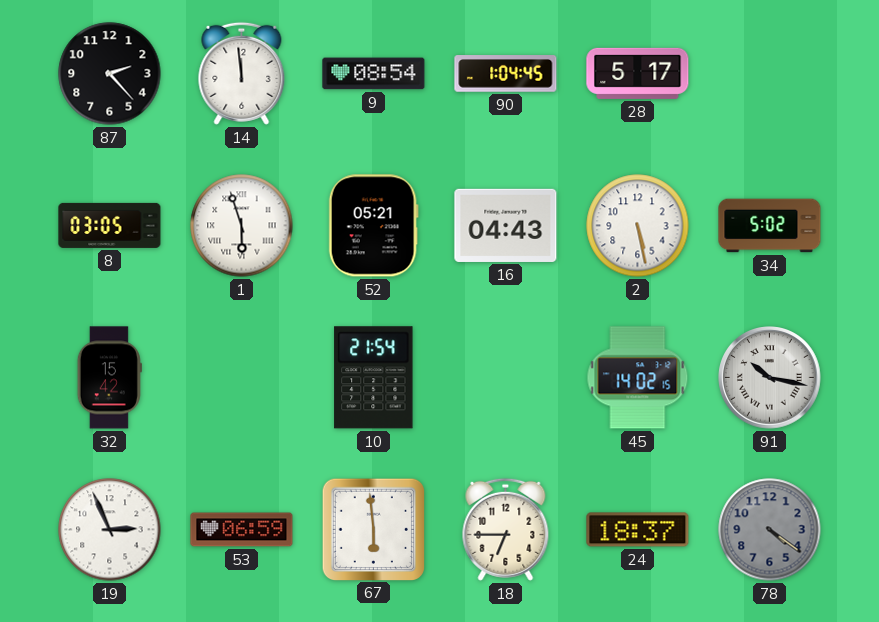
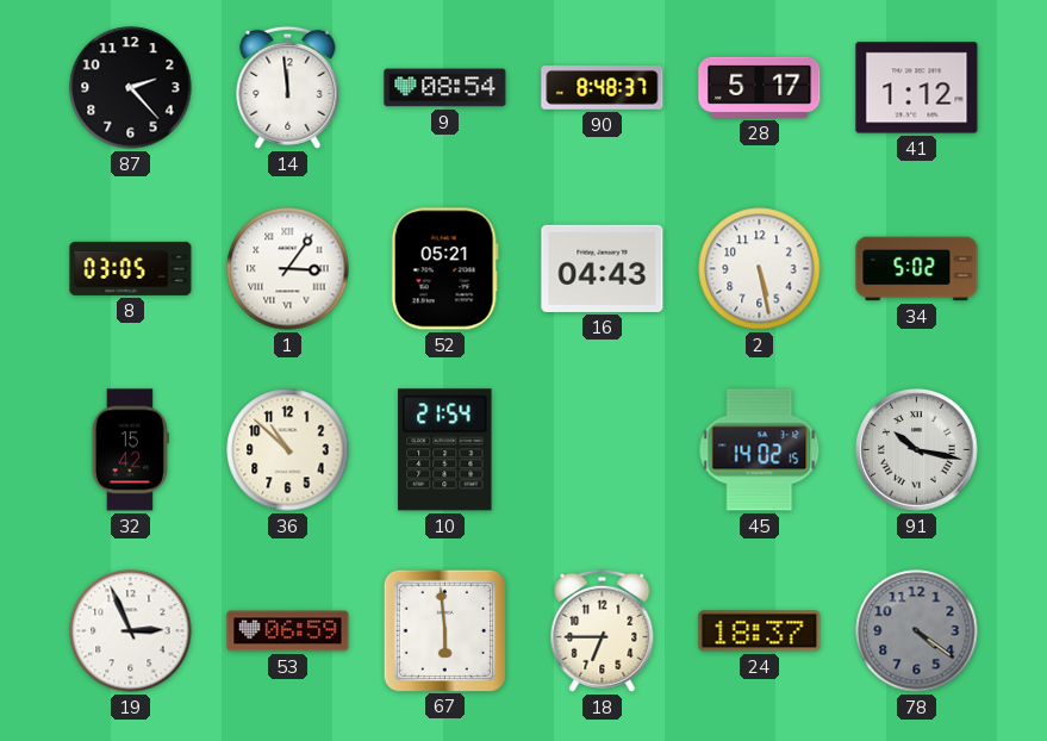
90: 1:04 -> 8:48
41: none -> 1:12
1: 5:57 -> 3:06
36: none -> 10:52
